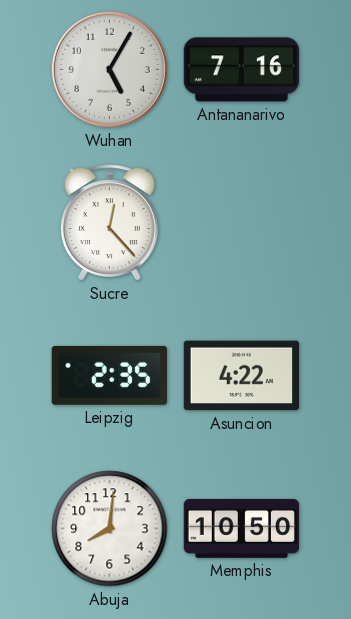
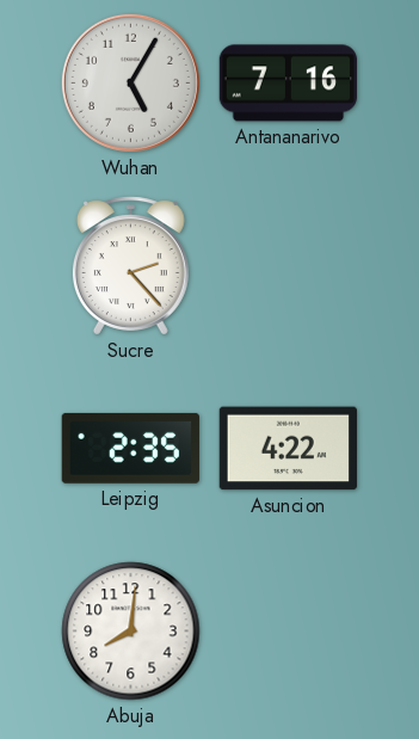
Sucre: 12:23 -> 2:23
Memphis: 10:50 -> none
